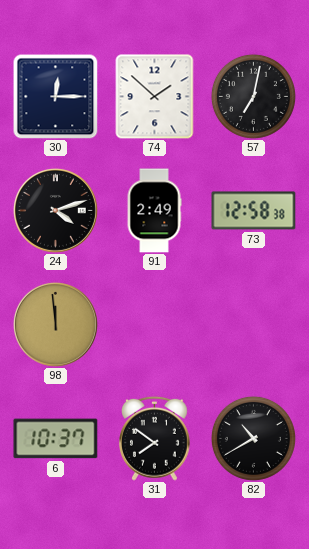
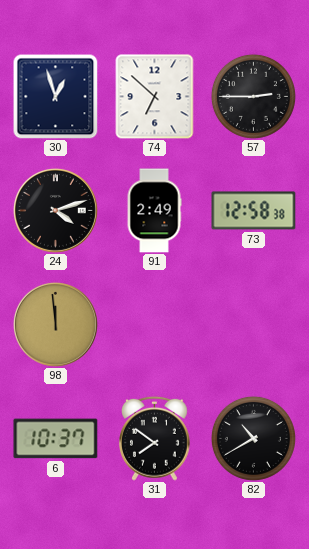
30: 12:15 -> 12:57
74: 1:52 -> 6:52
57: 7:02 -> 2:45
